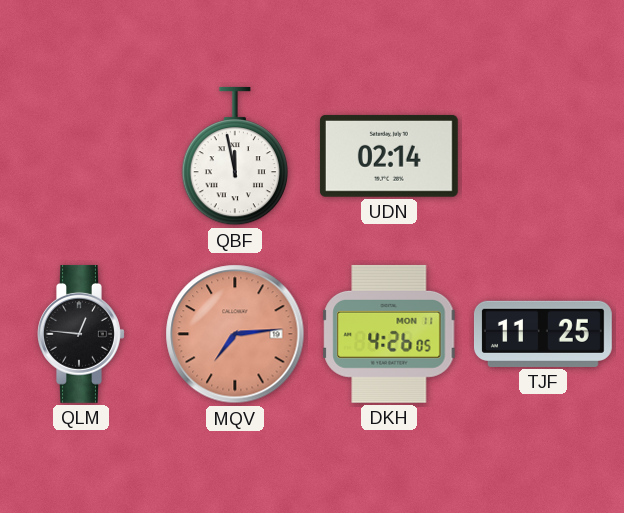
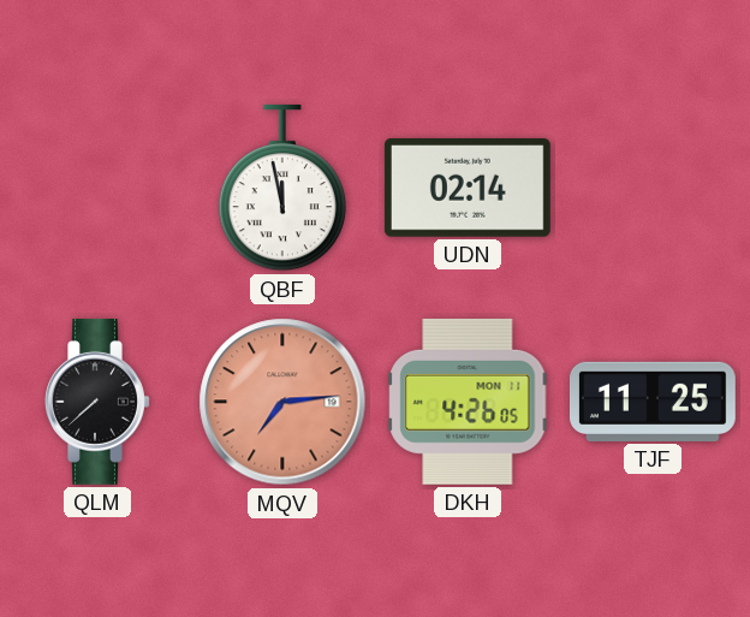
QLM: 12:46 -> 7:38
